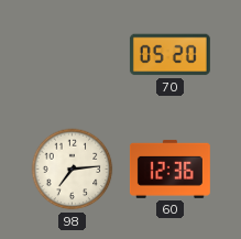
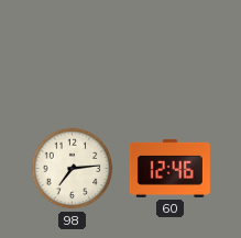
70: 05:20 -> none
60: 12:36 -> 12:46
